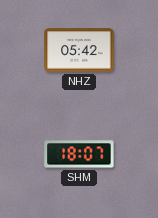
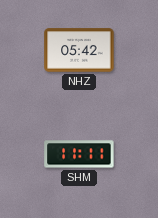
SHM: 18:07 -> 11:11
